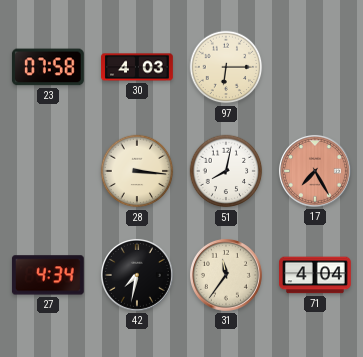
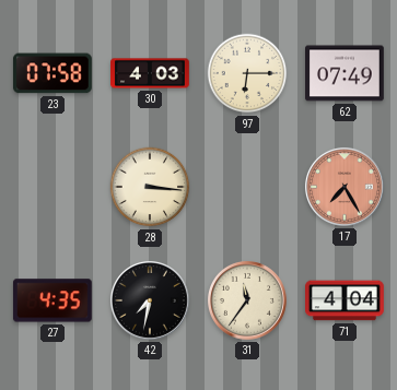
62: none -> 07:49
51: 8:02 -> none
27: 4:34 -> 4:35
